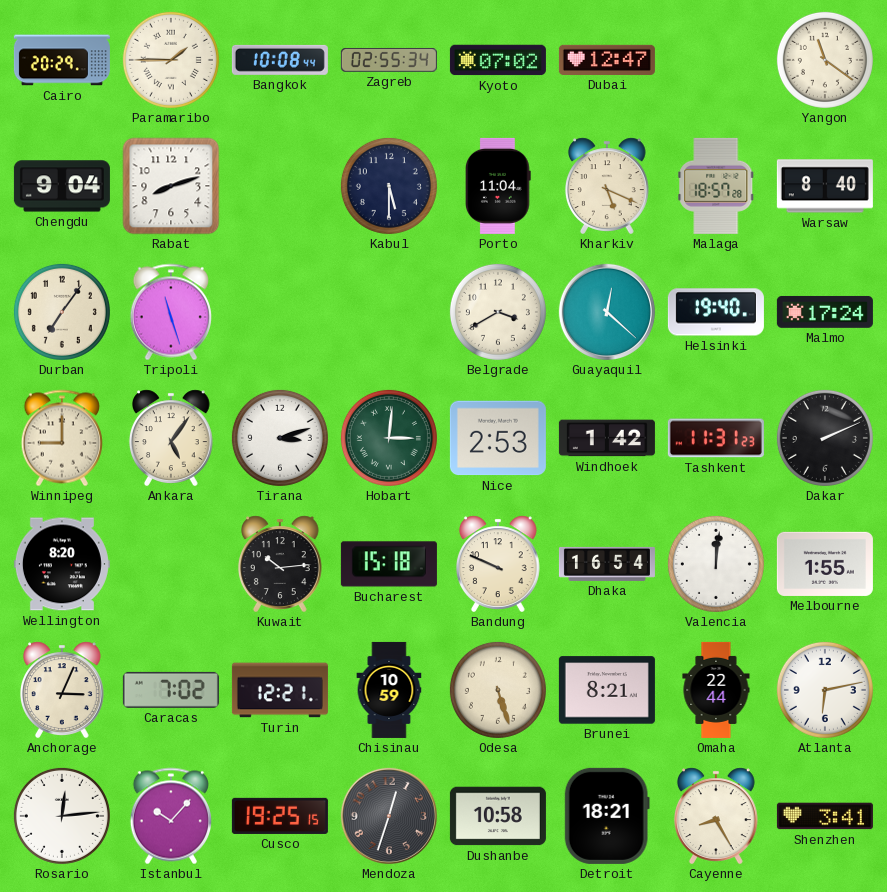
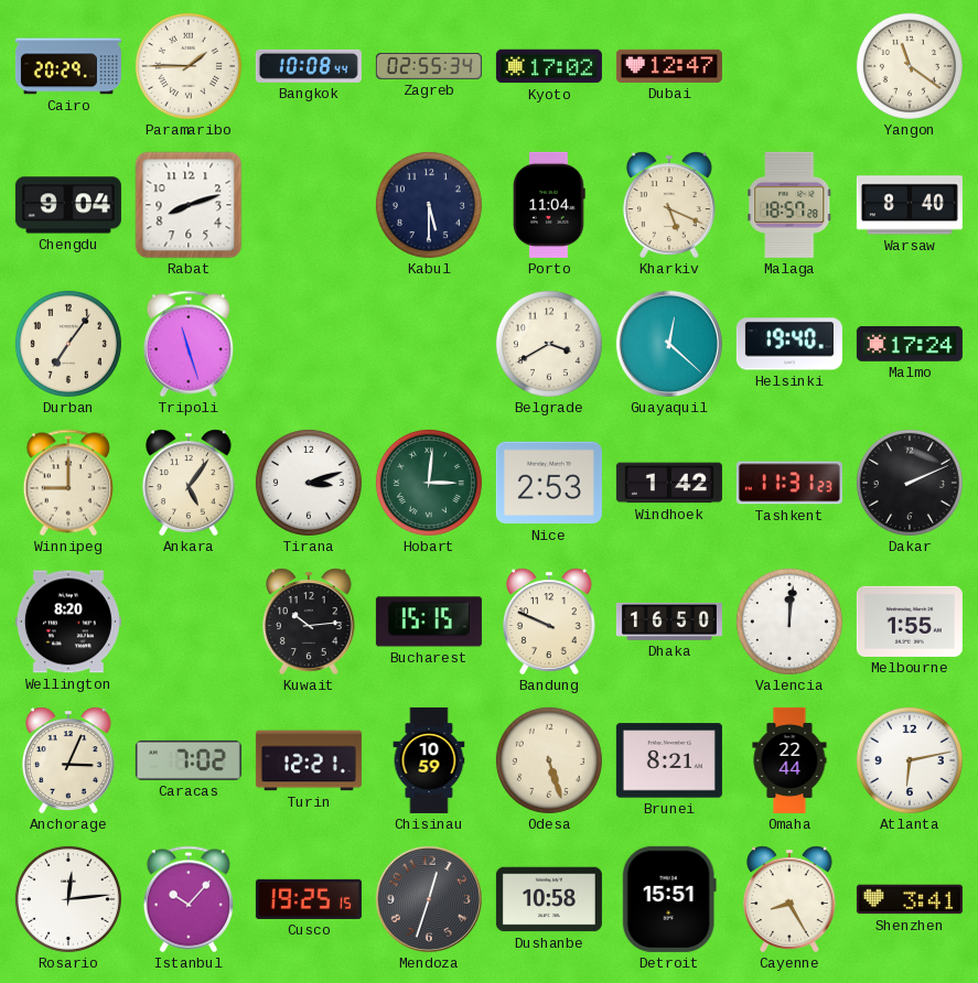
Kyoto: 07:02 -> 17:02
Bucharest: 15:18 -> 15:15
Dhaka: 16:54 -> 16:50
Detroit: 18:21 -> 15:51
